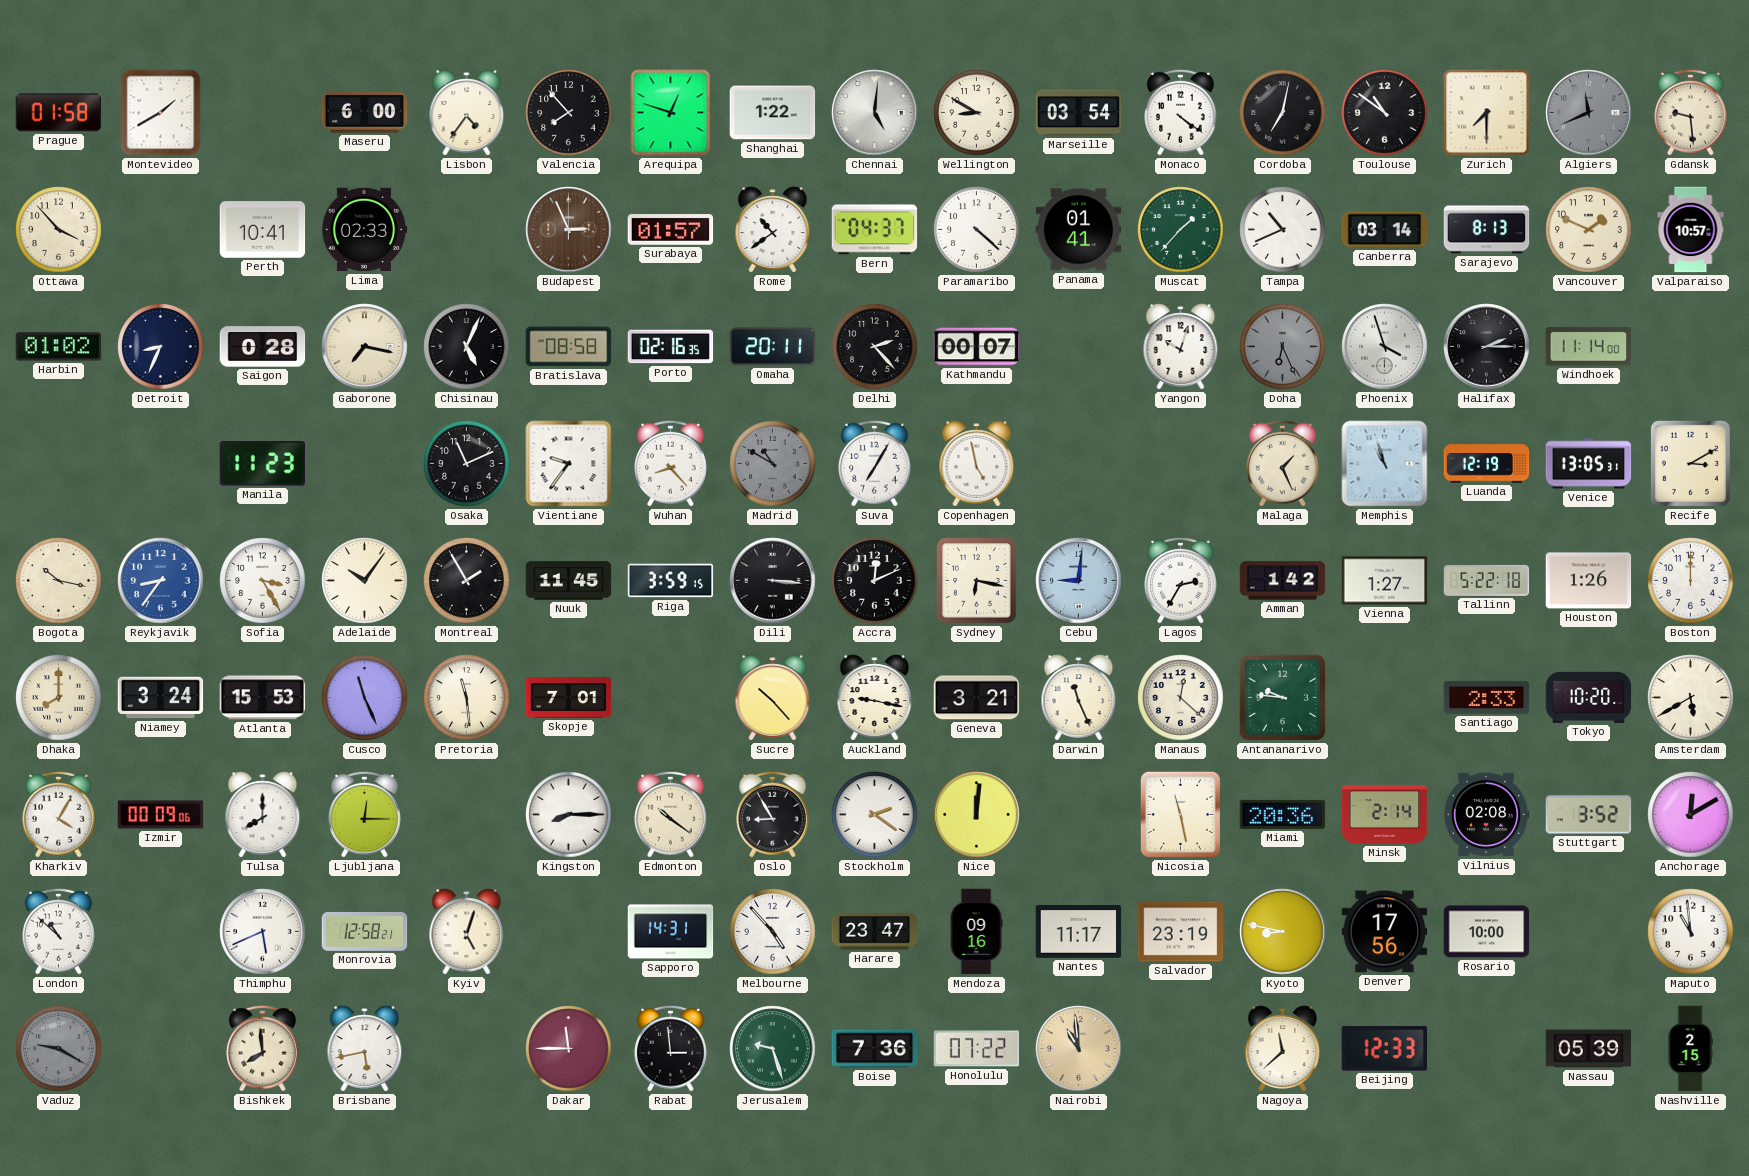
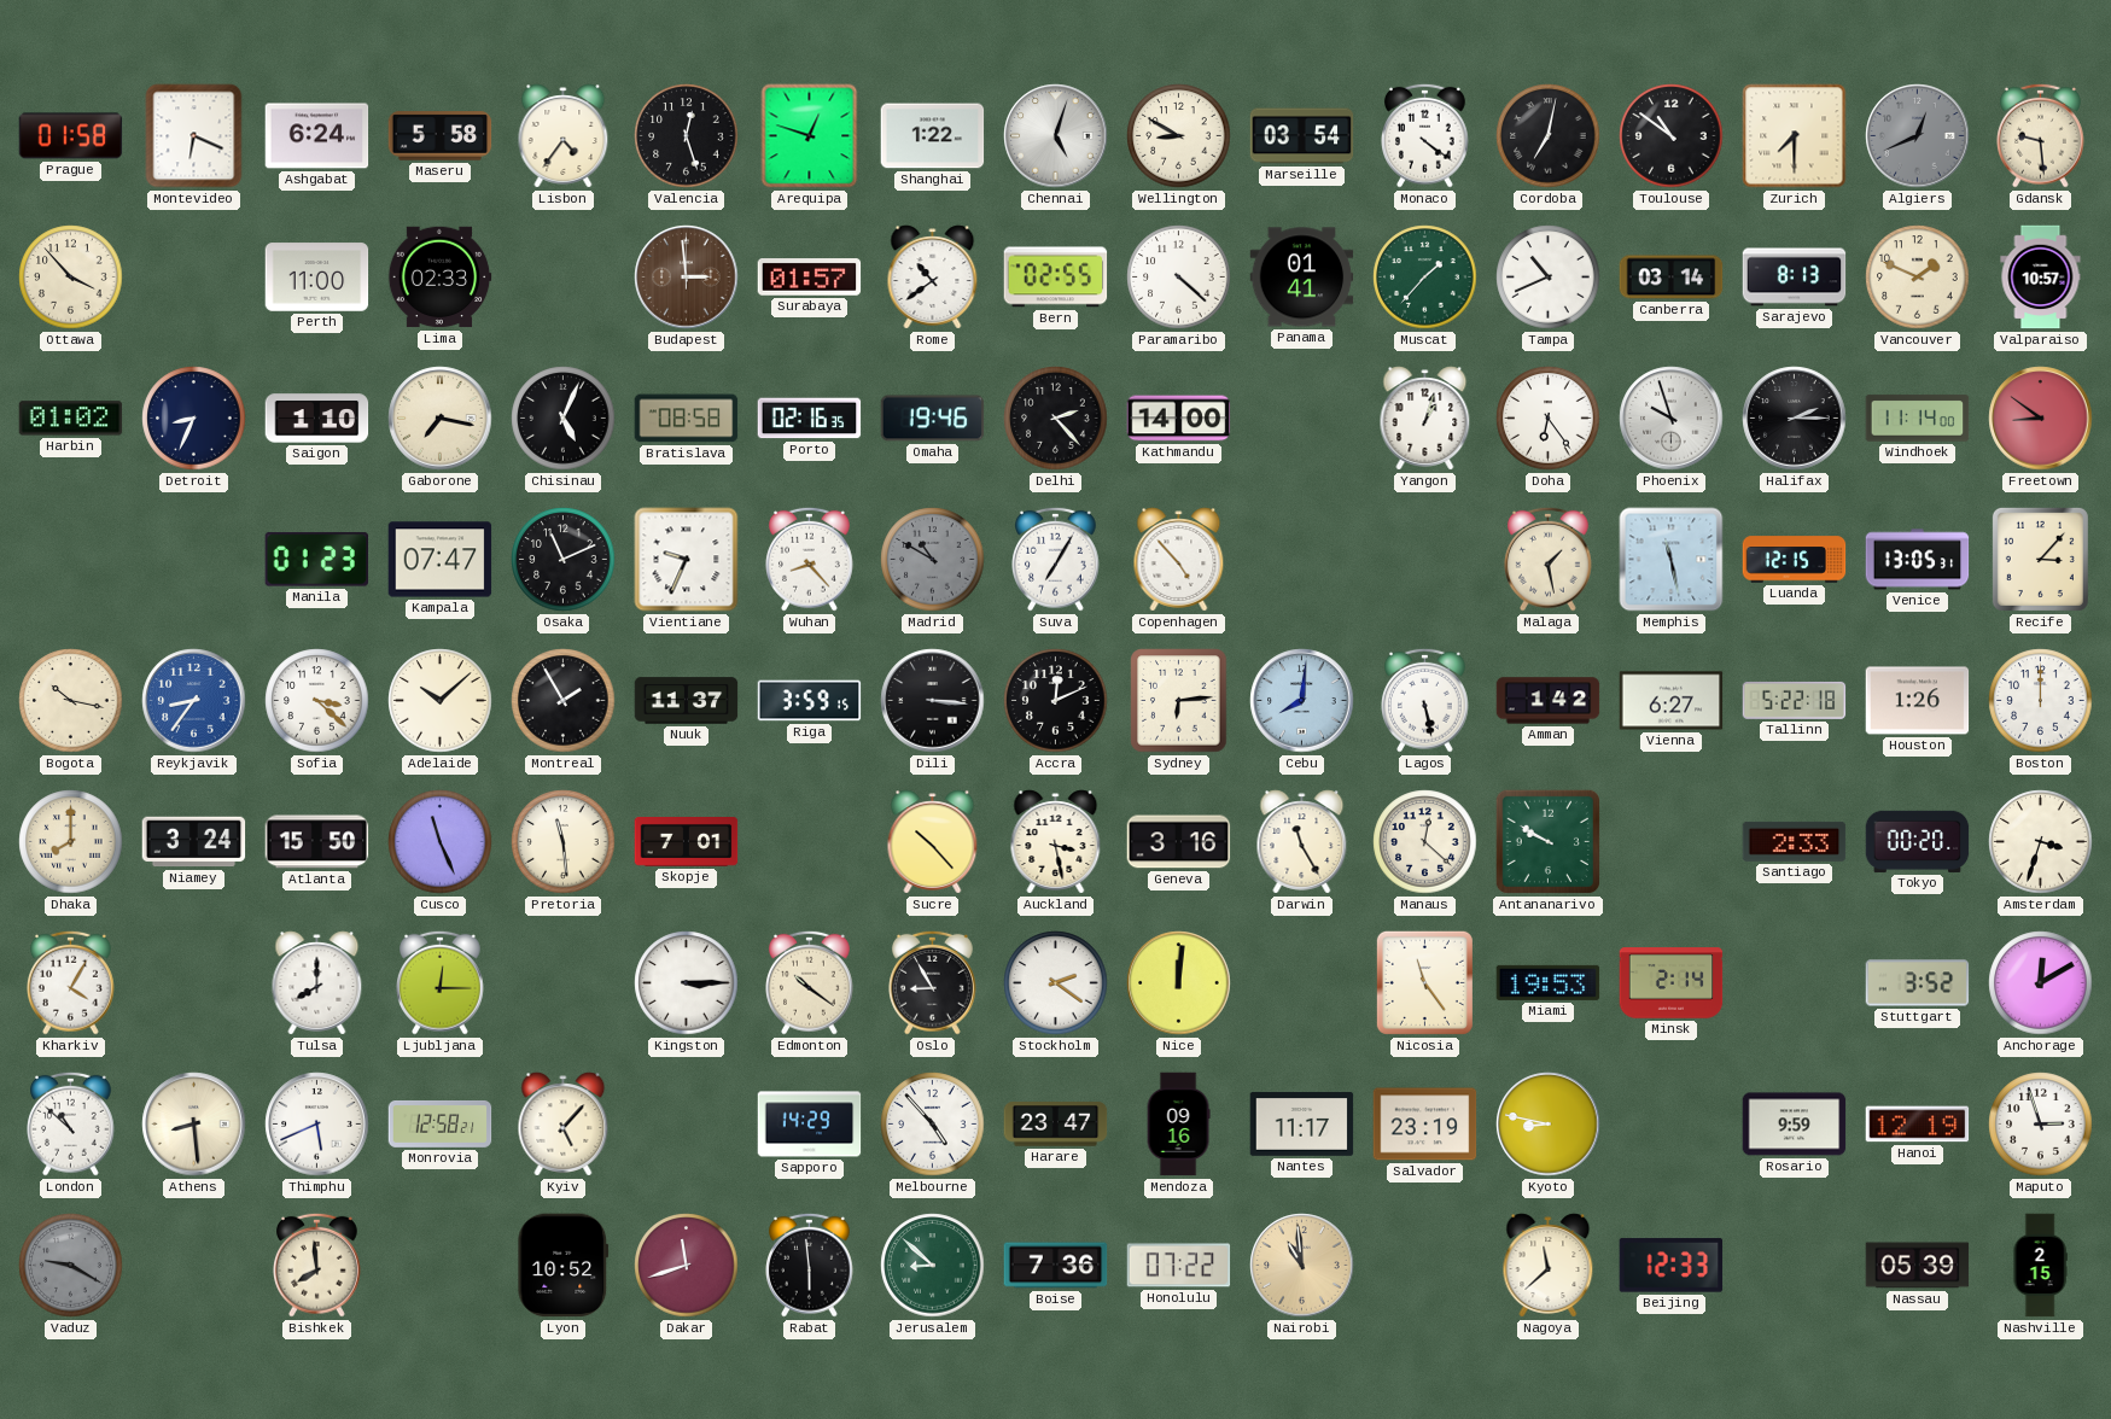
Montevideo: 1:40 -> 6:19
Ashgabat: none -> 6:24
Maseru: 6:00 -> 5:58
Valencia: 7:53 -> 12:27
Chennai: 5:01 -> 5:03
Algiers: 11:41 -> 12:41
Perth: 10:41 -> 11:00
Budapest: 2:56 -> 2:59
Bern: 04:37 -> 02:55
Saigon: 0:28 -> 1:10
Omaha: 20:11 -> 19:46
Kathmandu: 00:07 -> 14:00
Yangon: 10:03 -> 1:03
Doha: 6:26 -> 6:24
Doha dial: grey -> white
Phoenix: 3:57 -> 9:57
Freetown: none -> 8:51
Manila: 11:23 -> 01:23
Kampala: none -> 07:47
Vientiane: 9:36 -> 9:34
Copenhagen: 4:58 -> 4:53
Malaga: 1:26 -> 1:28
Memphis: 10:57 -> 11:28
Luanda: 12:19 -> 12:15
Recife: 3:10 -> 3:07
Sofia: 3:25 -> 3:22
Adelaide: 10:06 -> 10:08
Nuuk: 11:45 -> 11:37
Sydney: 6:17 -> 6:14
Cebu: 9:01 -> 8:01
Lagos: 2:35 -> 5:28
Vienna: 1:27 -> 6:27
Atlanta: 15:53 -> 15:50
Auckland: 9:17 -> 3:28
Geneva: 3:21 -> 3:16
Darwin: 11:26 -> 11:25
Antananarivo: 9:46 -> 9:50
Tokyo: 10:20 -> 00:20
Amsterdam: 5:40 -> 3:33
Izmir: 00:09 -> none
Kingston: 8:15 -> 3:15
Nicosia: 11:28 -> 11:24
Miami: 20:36 -> 19:53
Vilnius: 02:08 -> none
Athens: none -> 8:29
Kyiv: 5:03 -> 5:07
Sapporo: 14:31 -> 14:29
Denver: 17:56 -> none
Rosario: 10:00 -> 9:59
Hanoi: none -> 12:19
Maputo: 10:59 -> 2:57
Brisbane: 5:43 -> none
Lyon: none -> 10:52
Dakar: 11:45 -> 11:42
Rabat: 2:59 -> 5:59
Jerusalem: 9:27 -> 8:52
